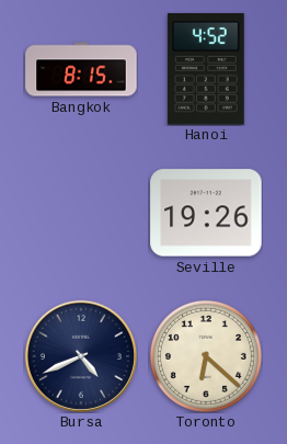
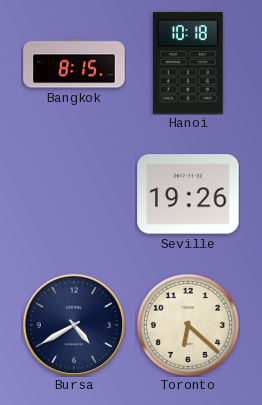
Hanoi: 4:52 -> 10:18
Bursa: 4:41 -> 4:40
